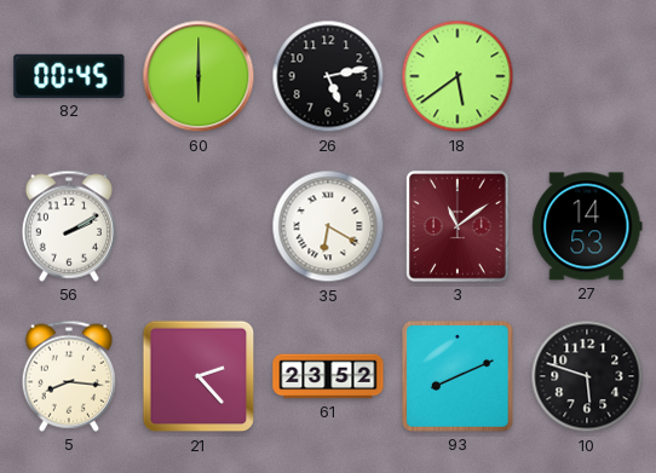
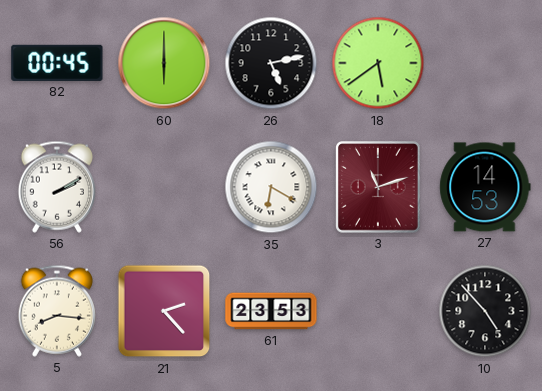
3: 11:09 -> 11:12
61: 23:52 -> 23:53
93: 8:11 -> none
10: 5:48 -> 4:53
